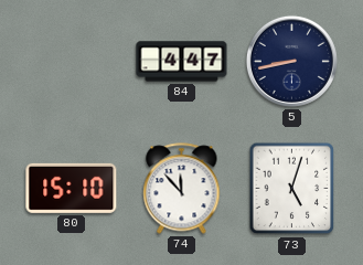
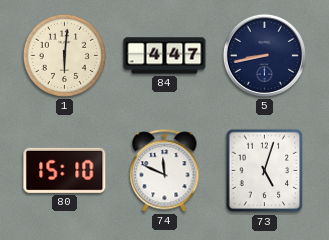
1: none -> 6:01
74: 11:53 -> 11:49
